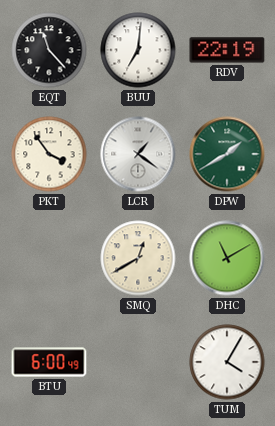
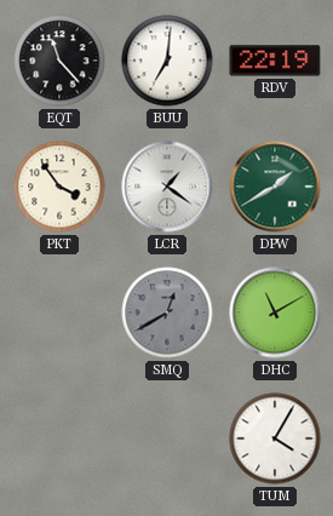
SMQ dial: cream -> grey
BTU: 6:00 -> none
